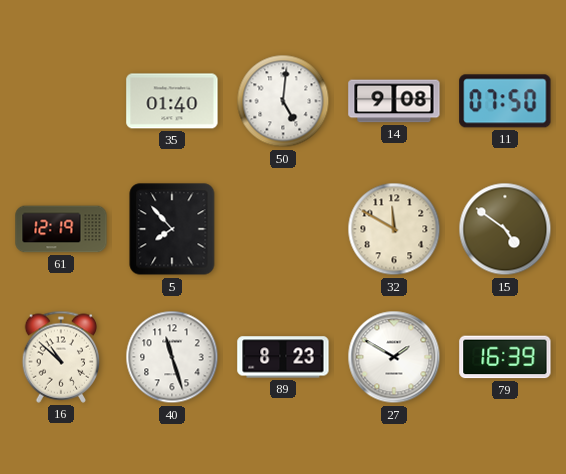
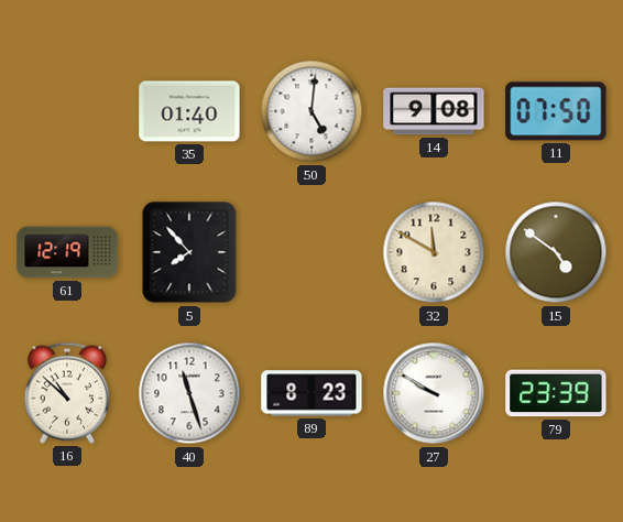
27: 1:50 -> 9:50
79: 16:39 -> 23:39
